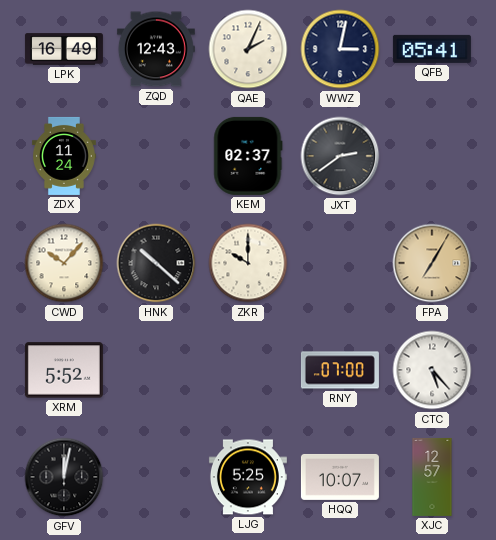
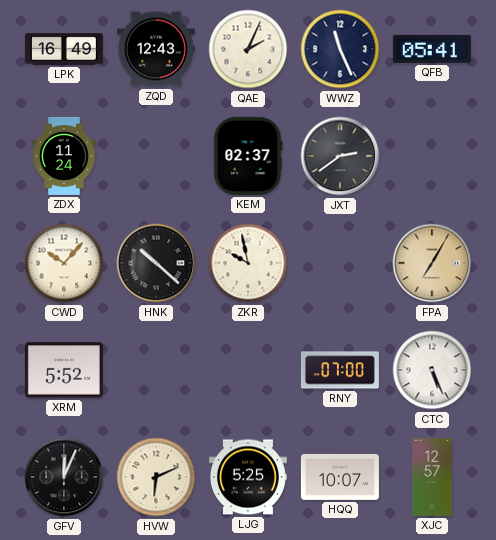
WWZ: 3:02 -> 11:26
ZKR: 10:00 -> 9:58
CTC: 5:23 -> 5:26
GFV: 12:02 -> 12:04
HVW: none -> 6:11
